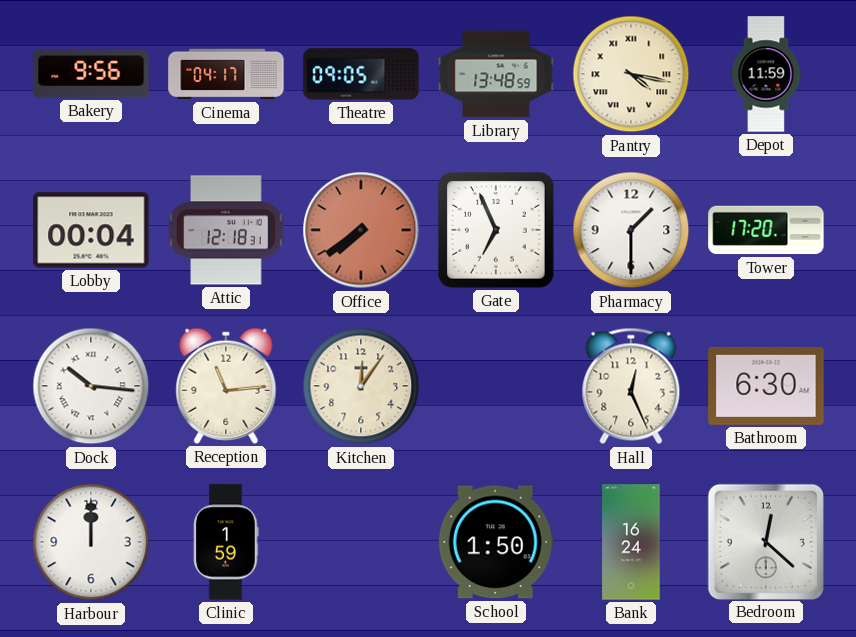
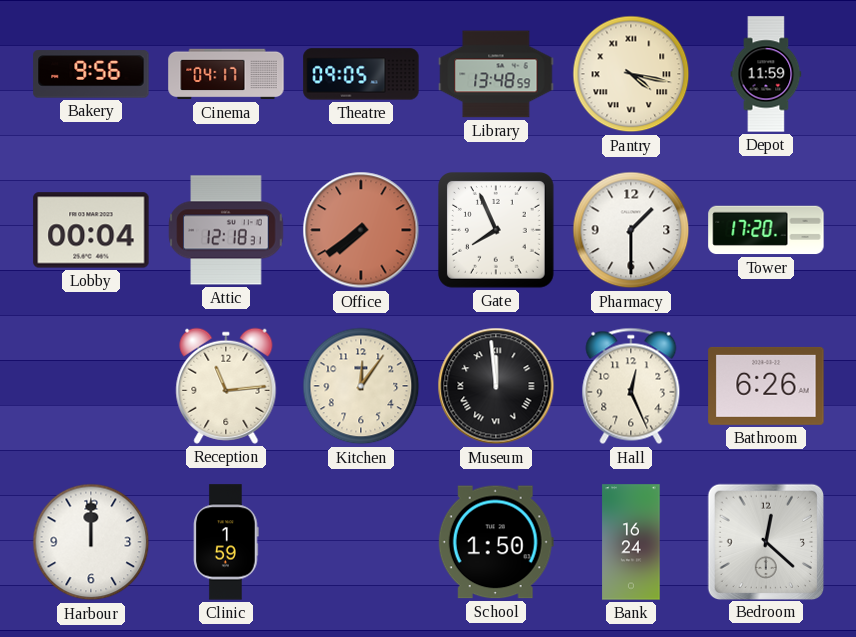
Gate: 6:56 -> 7:56
Dock: 10:16 -> none
Museum: none -> 11:59
Bathroom: 6:30 -> 6:26
